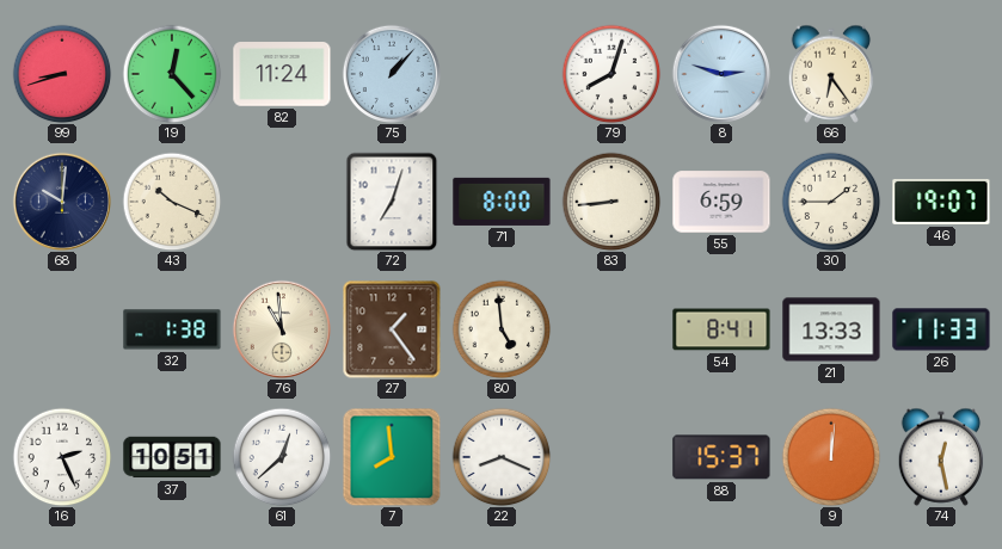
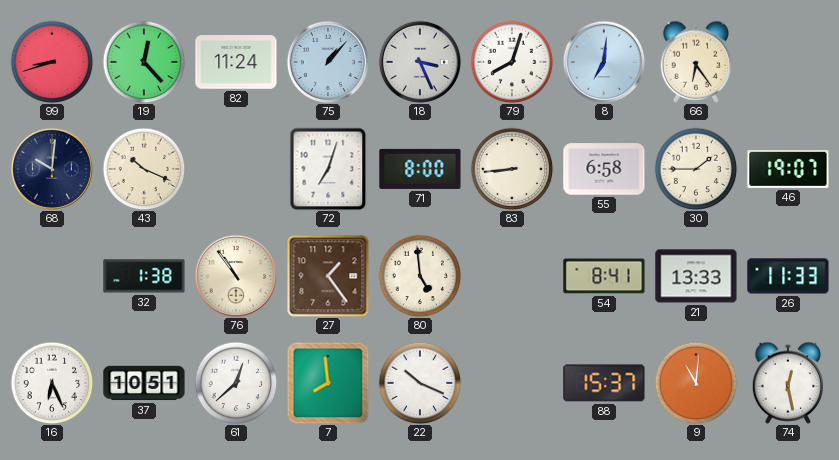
18: none -> 3:26
8: 2:48 -> 7:01
55: 6:59 -> 6:58
76: 10:59 -> 10:54
16: 2:26 -> 6:26
22: 8:19 -> 10:19
9: 12:01 -> 11:01
